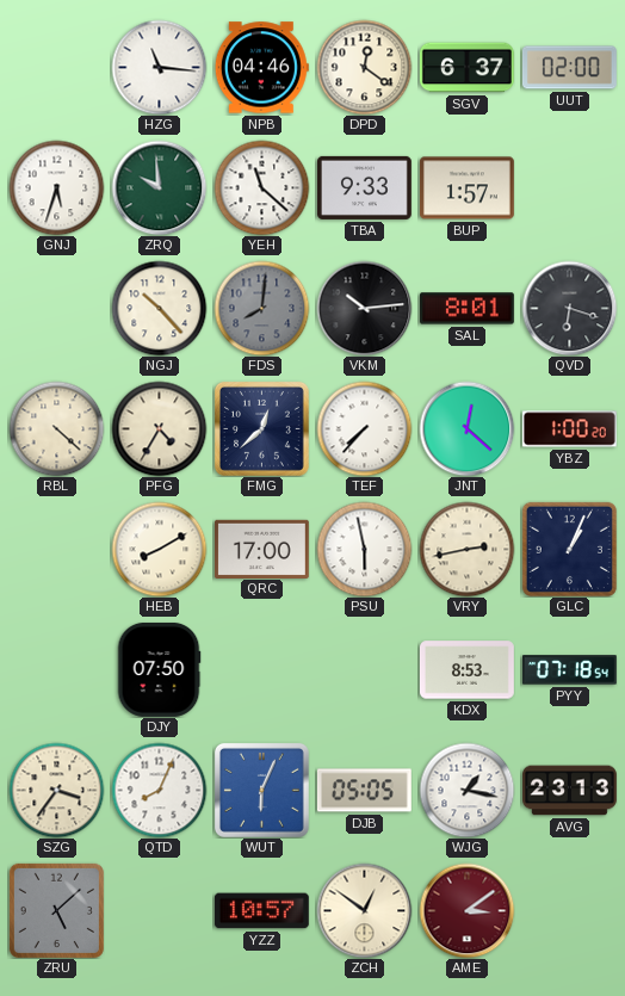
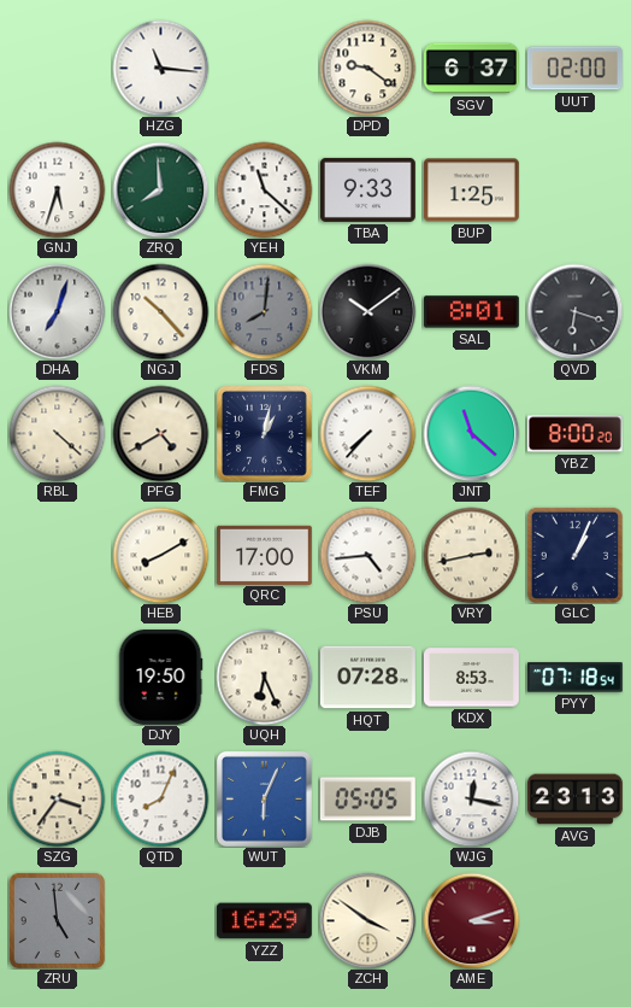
NPB: 04:46 -> none
DPD: 12:21 -> 9:21
ZRQ: 9:59 -> 7:59
BUP: 1:57 -> 1:25
DHA: none -> 7:03
VKM: 10:14 -> 10:09
PFG: 4:35 -> 4:40
FMG: 12:38 -> 1:02
JNT: 12:22 -> 11:22
YBZ: 1:00 -> 8:00
PSU: 5:58 -> 4:44
DJY: 07:50 -> 19:50
UQH: none -> 6:26
HQT: none -> 07:28
WJG: 1:17 -> 12:17
ZRU: 5:08 -> 4:59
YZZ: 10:57 -> 16:29
ZCH: 12:51 -> 3:51
AME: 3:09 -> 3:12
